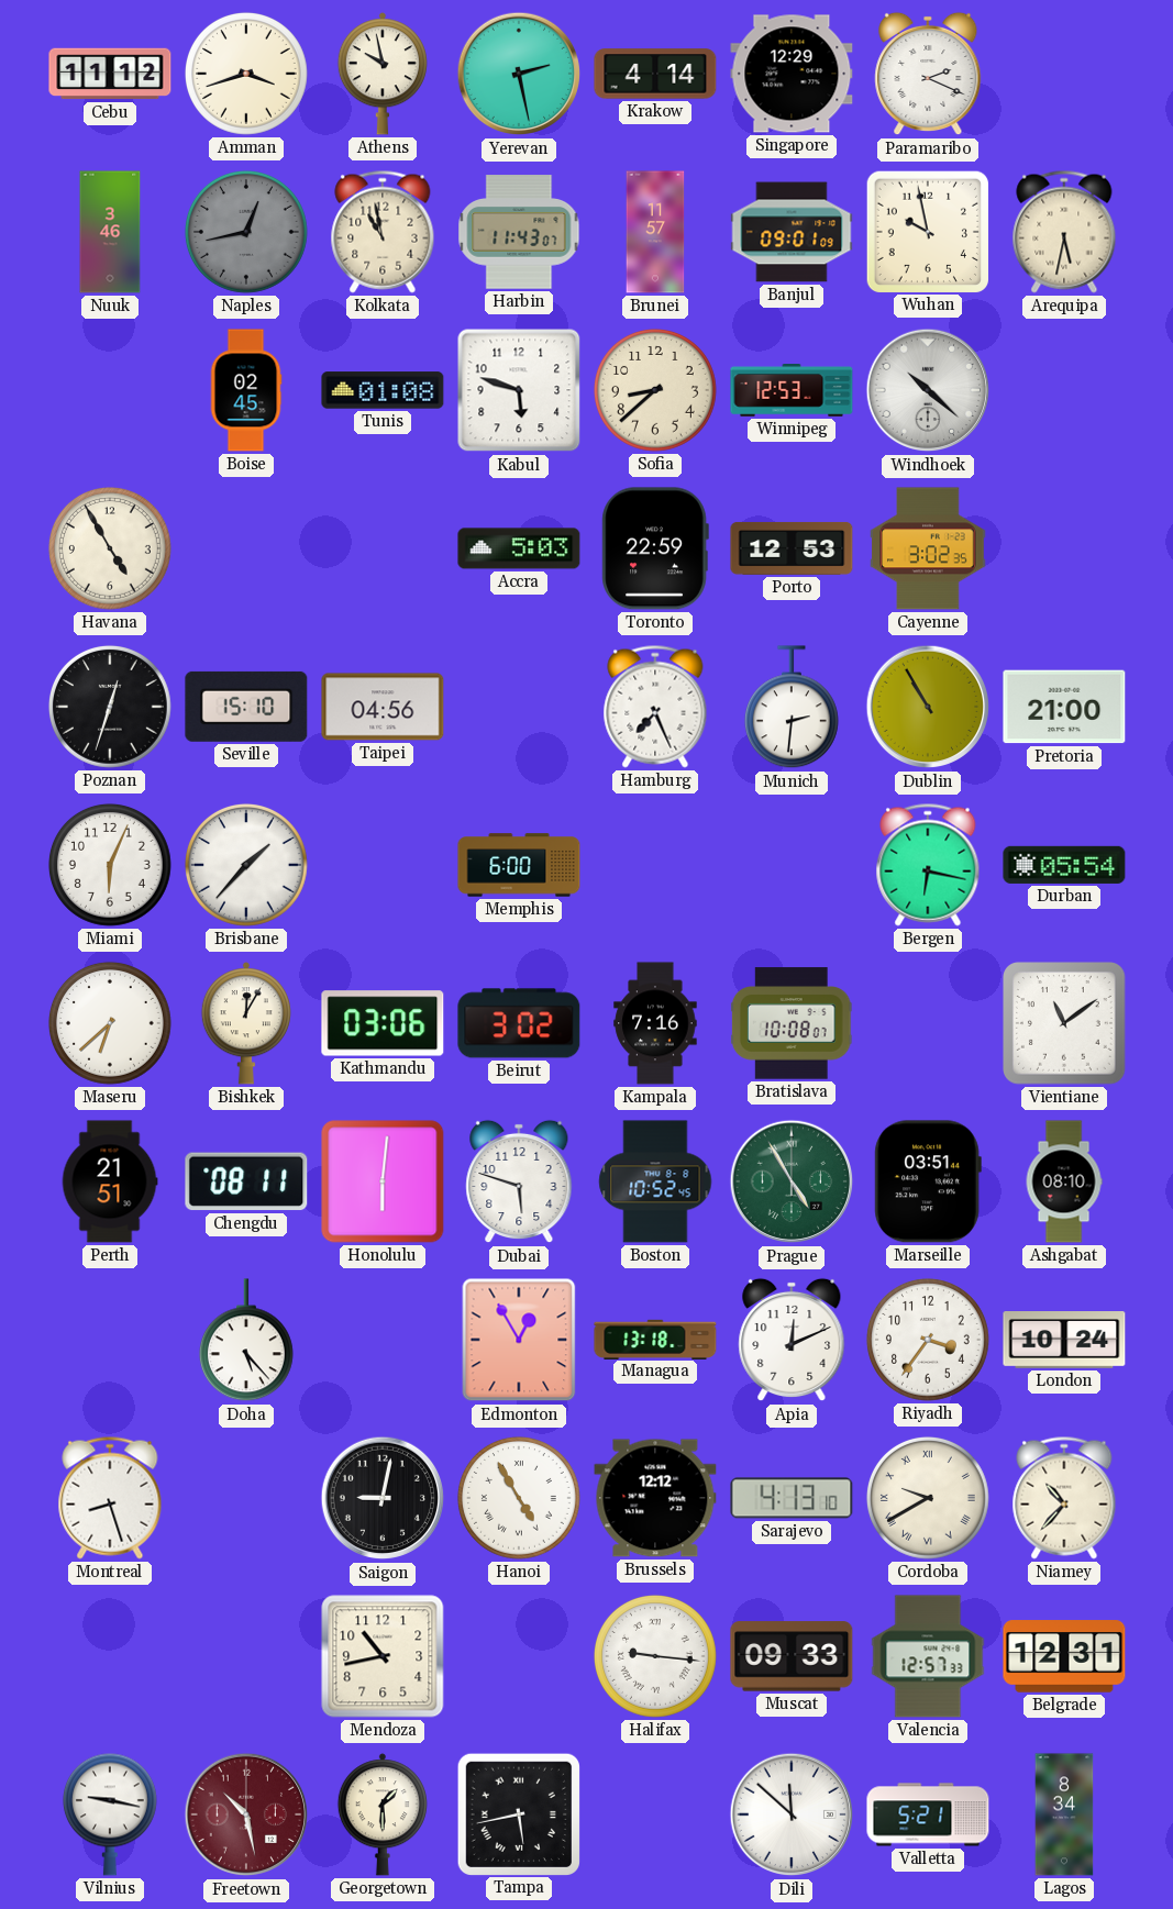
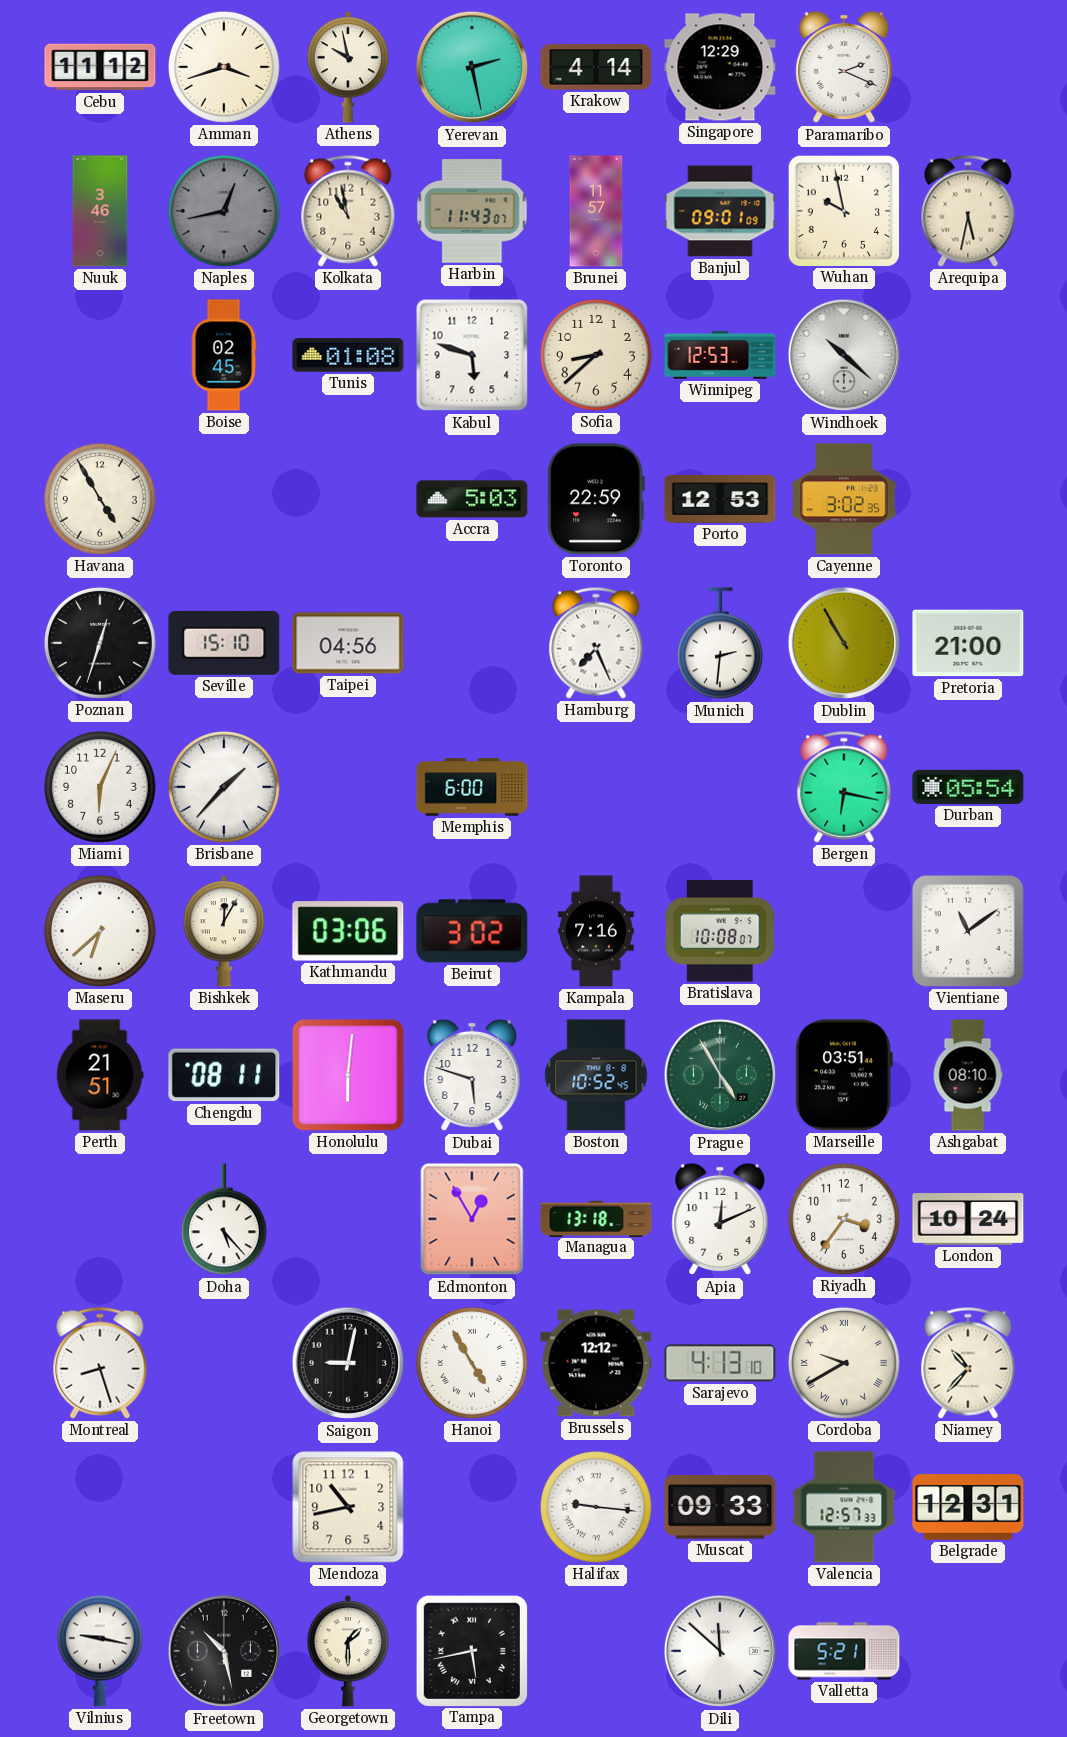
Freetown dial: burgundy -> black
Lagos: 8:34 -> none
